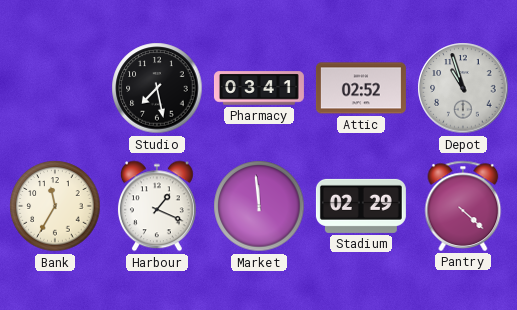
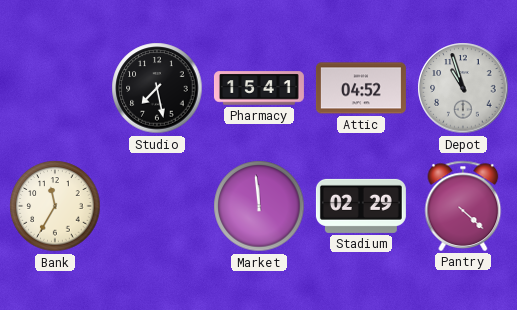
Pharmacy: 03:41 -> 15:41
Attic: 02:52 -> 04:52
Harbour: 1:19 -> none
